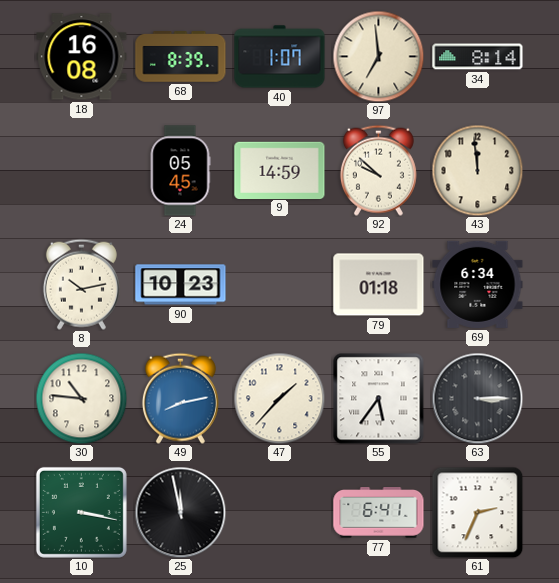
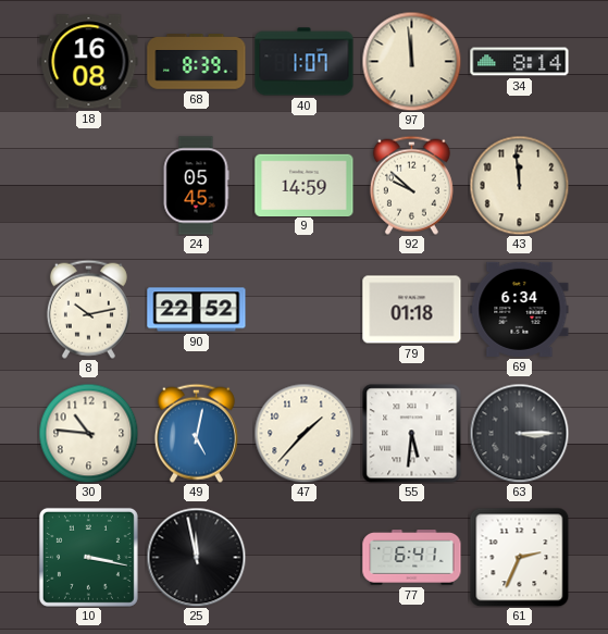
97: 6:59 -> 11:59
90: 10:23 -> 22:52
49: 8:13 -> 5:02
55: 5:36 -> 5:31
